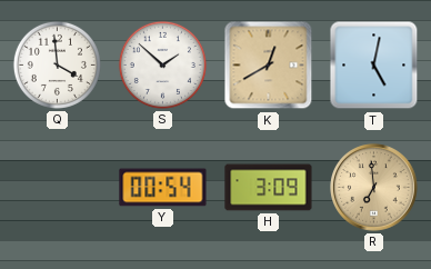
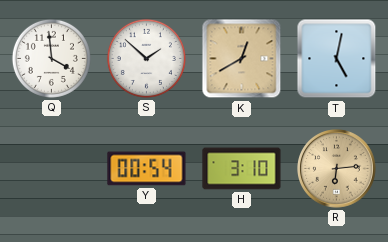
H: 3:09 -> 3:10
R: 6:59 -> 6:14
